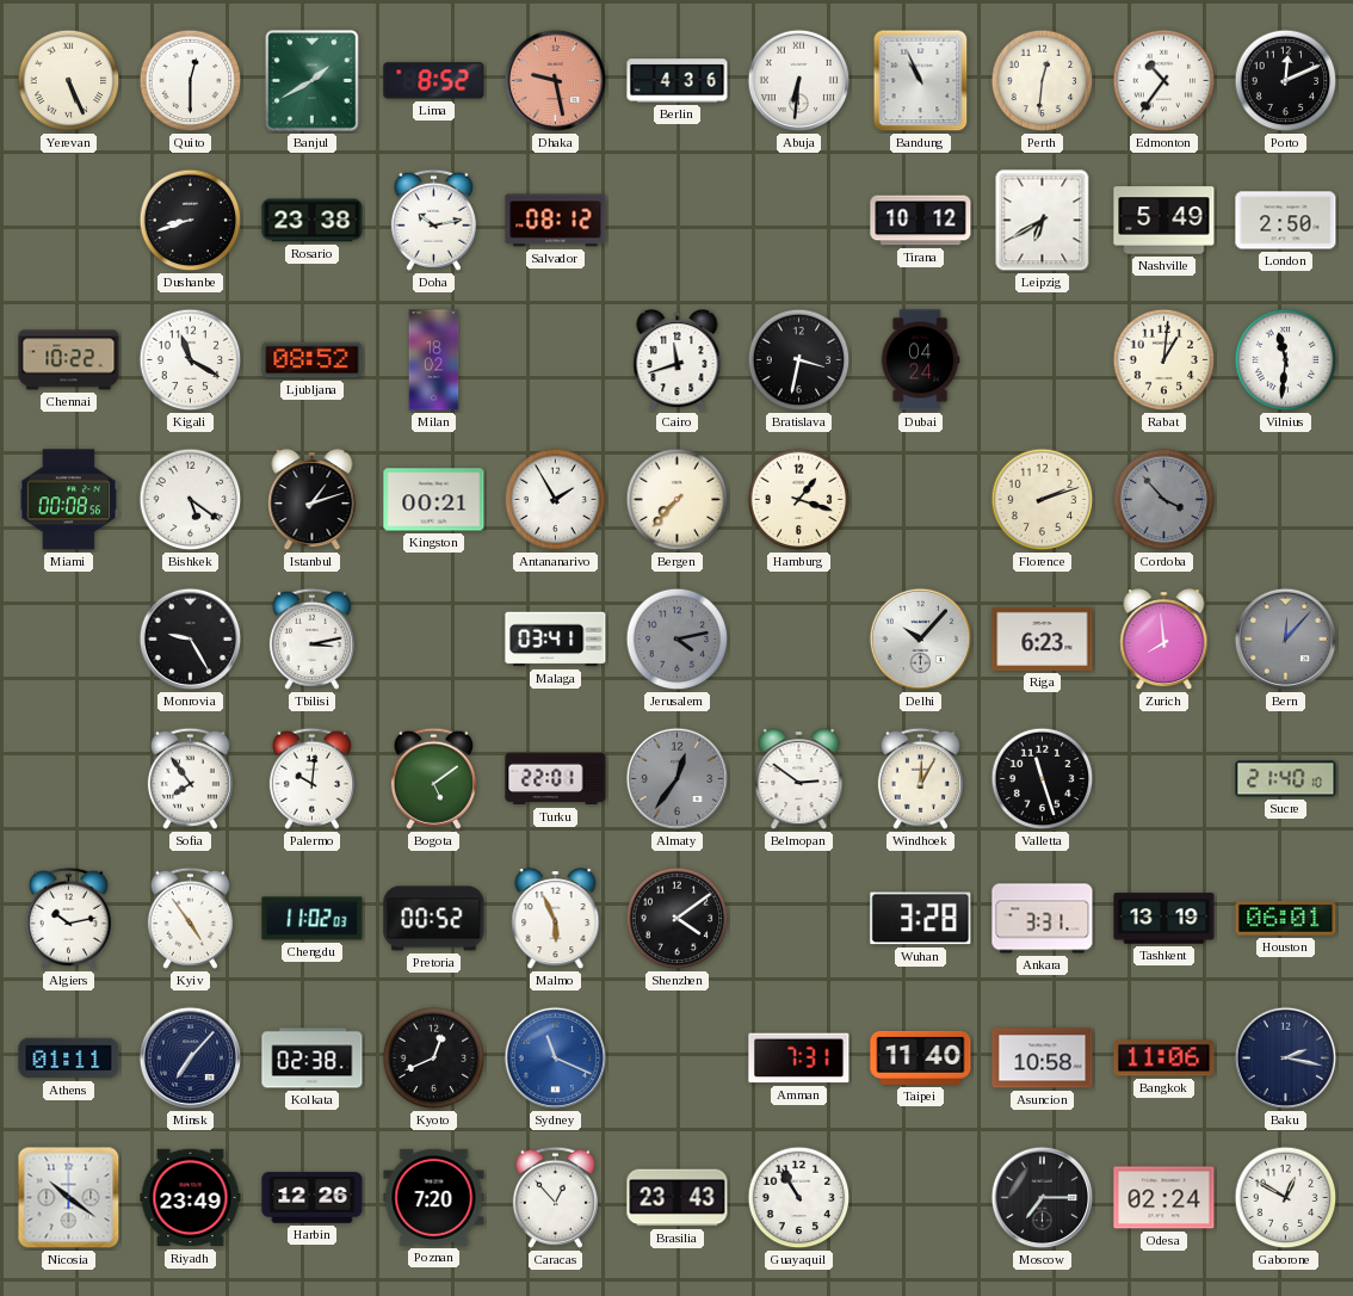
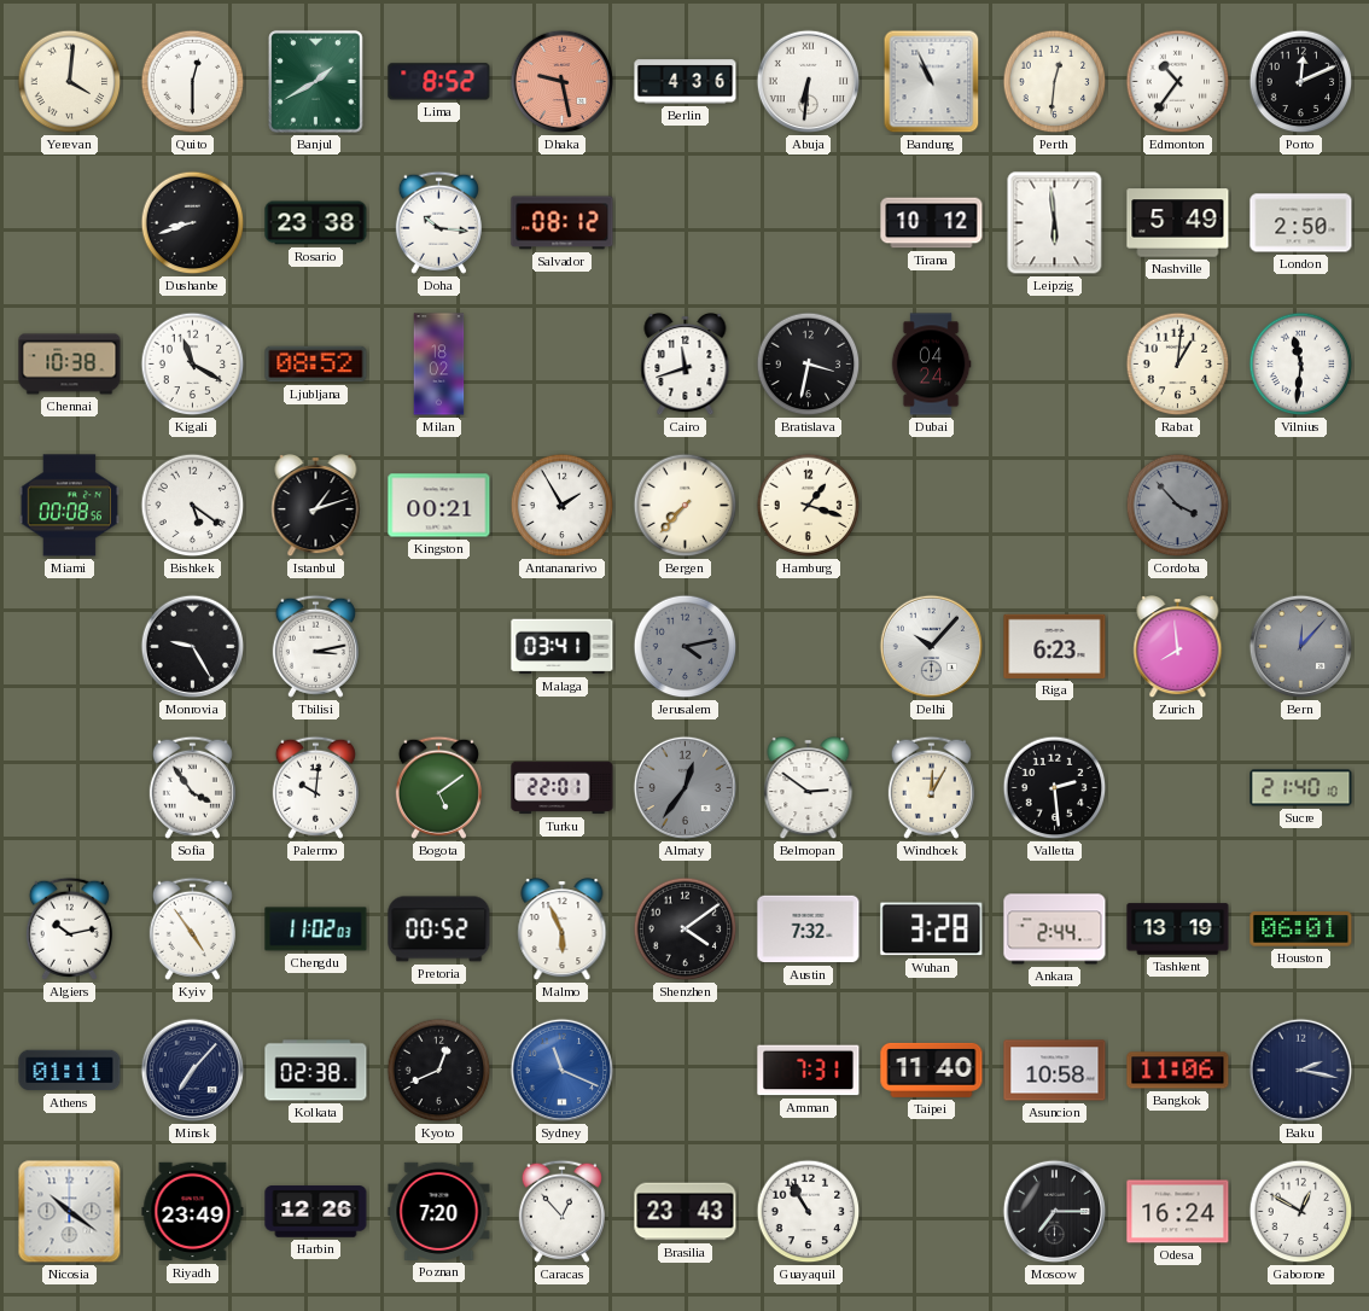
Yerevan: 5:26 -> 4:01
Doha: 10:13 -> 10:16
Leipzig: 6:40 -> 5:59
Chennai: 10:22 -> 10:38
Florence: 2:12 -> none
Sofia: 7:54 -> 3:54
Valletta: 11:27 -> 2:29
Austin: none -> 7:32
Ankara: 3:31 -> 2:44
Odesa: 02:24 -> 16:24
